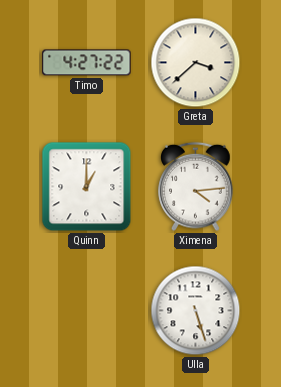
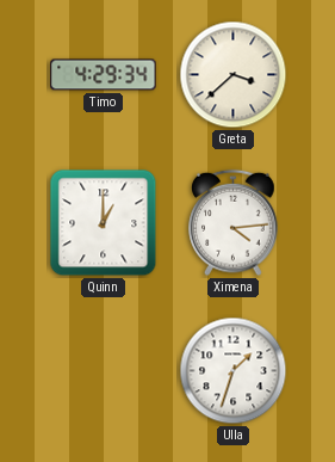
Timo: 4:27 -> 4:29
Ulla: 5:27 -> 1:33
